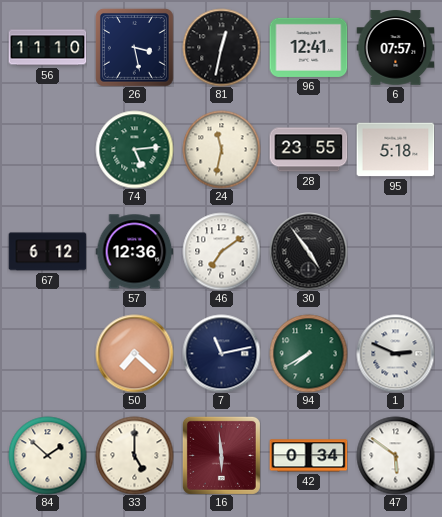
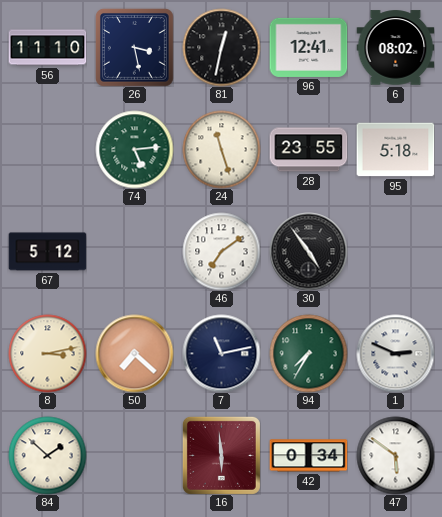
6: 07:57 -> 08:02
24: 11:32 -> 11:27
67: 6:12 -> 5:12
57: 12:36 -> none
8: none -> 3:13
94: 7:40 -> 7:35
33: 5:00 -> none
